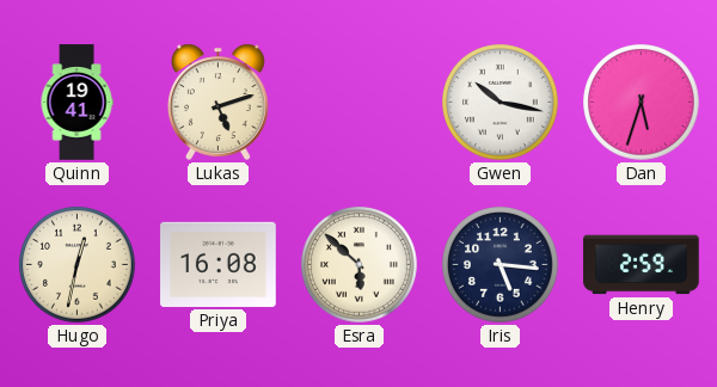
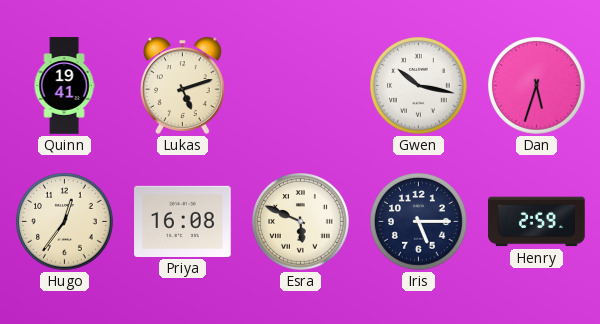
Hugo: 12:32 -> 12:36
Esra: 5:52 -> 5:49
Iris: 5:16 -> 5:15
